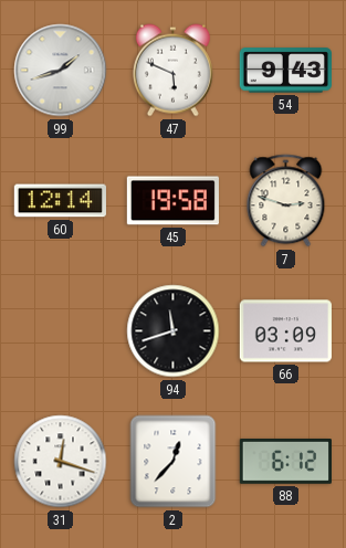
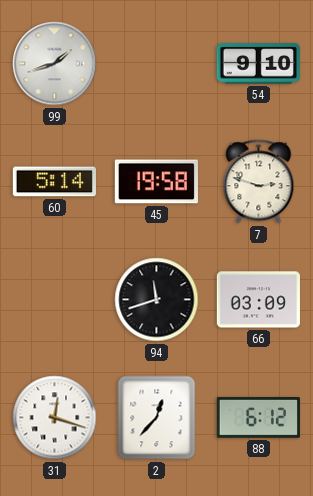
47: 5:49 -> none
54: 9:43 -> 9:10
60: 12:14 -> 5:14
